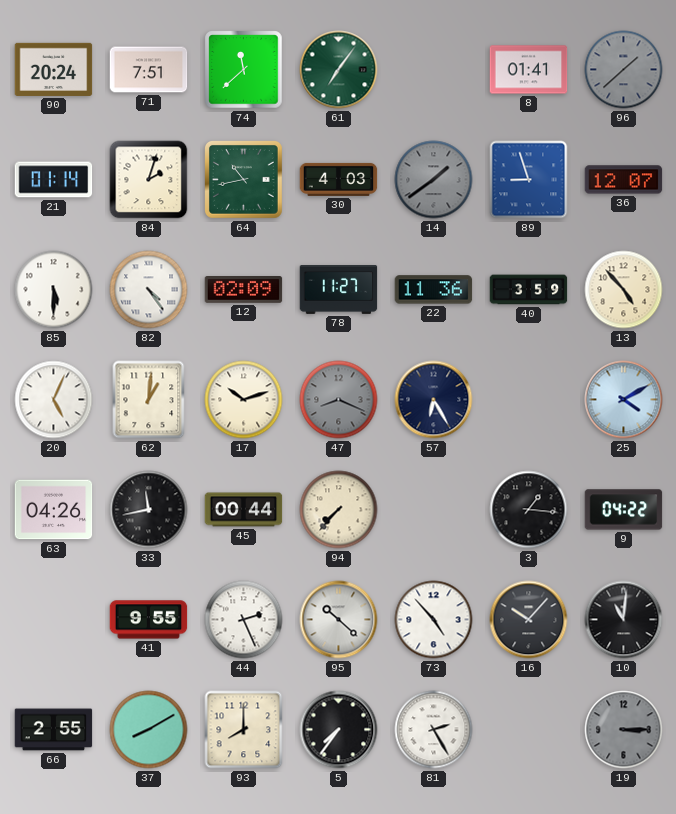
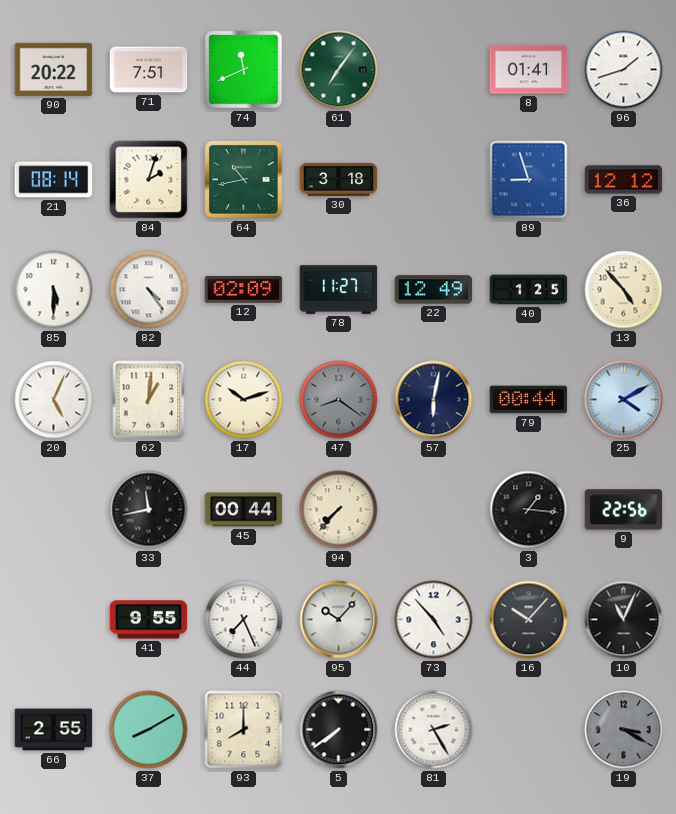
90: 20:24 -> 20:22
74: 11:38 -> 11:41
96: 1:38 -> 1:42
96 dial: grey -> white
21: 01:14 -> 08:14
30: 4:03 -> 3:18
14: 1:39 -> none
36: 12:07 -> 12:12
22: 11:36 -> 12:49
40: 3:59 -> 1:25
47: 8:19 -> 8:21
57: 6:25 -> 6:02
79: none -> 00:44
63: 04:26 -> none
9: 04:22 -> 22:56
44: 2:26 -> 7:26
95: 10:22 -> 10:07
10: 11:01 -> 11:04
5: 7:36 -> 7:39
19: 3:15 -> 3:20
